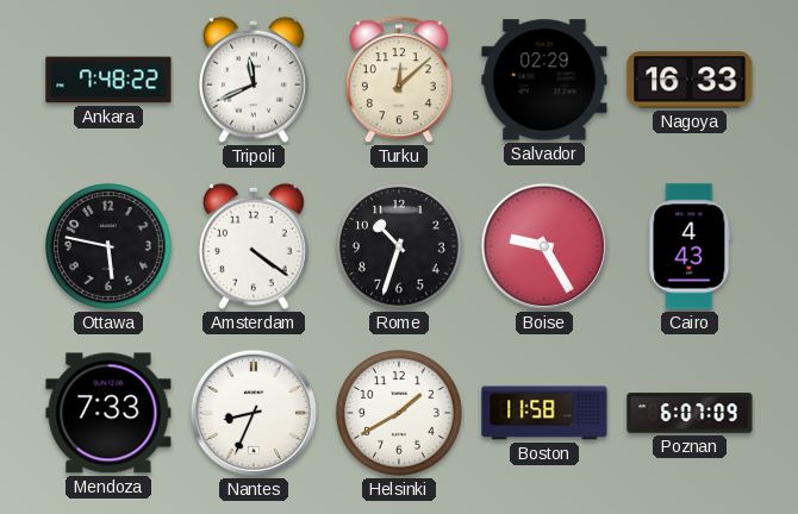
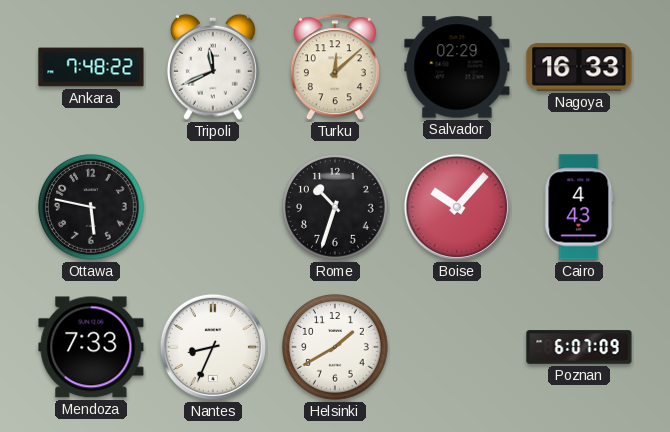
Amsterdam: 4:21 -> none
Boise: 9:25 -> 10:07
Boston: 11:58 -> none
